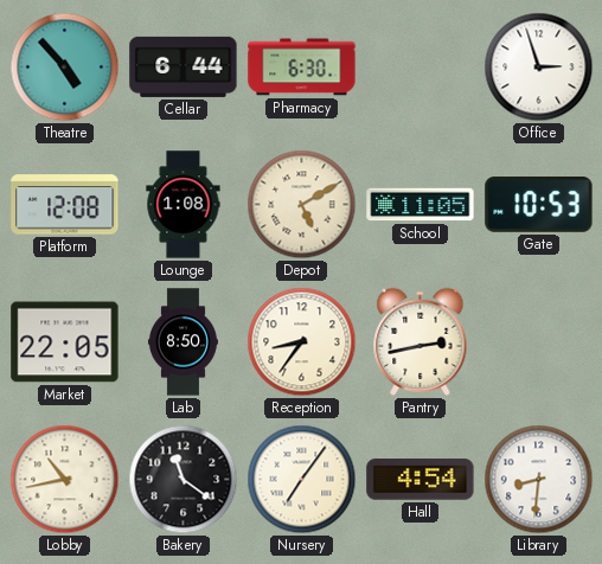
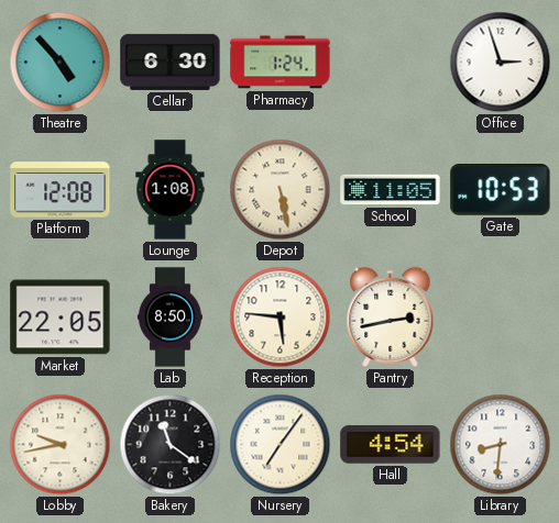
Cellar: 6:44 -> 6:30
Pharmacy: 6:30 -> 1:24
Depot: 5:10 -> 5:28
Reception: 8:36 -> 5:46
Lobby: 10:43 -> 9:43
